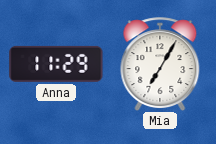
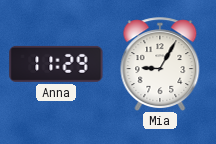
Mia: 7:05 -> 9:05
